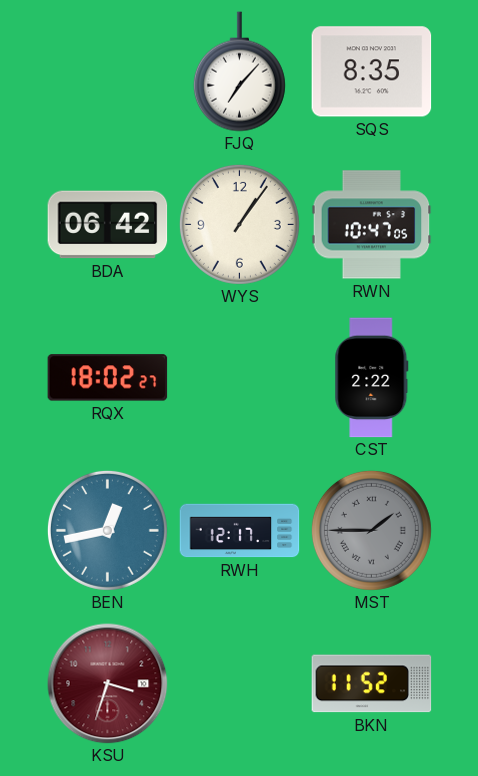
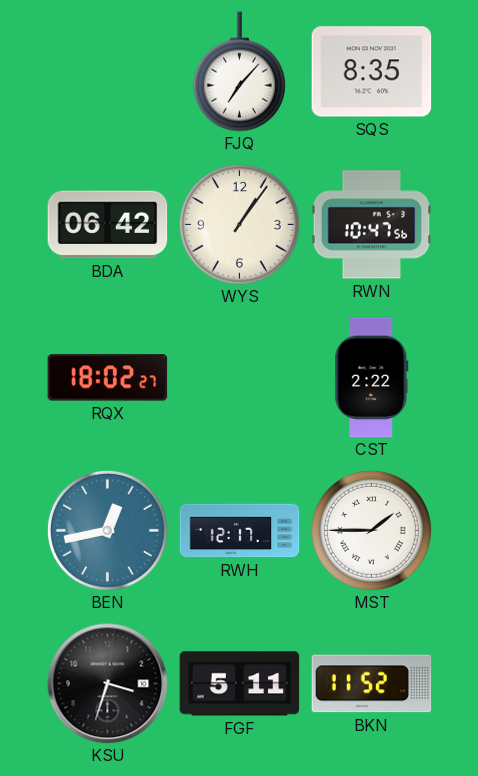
RWN: 10:47:05 -> 10:47:56
MST dial: grey -> white
KSU dial: burgundy -> black
FGF: none -> 5:11
